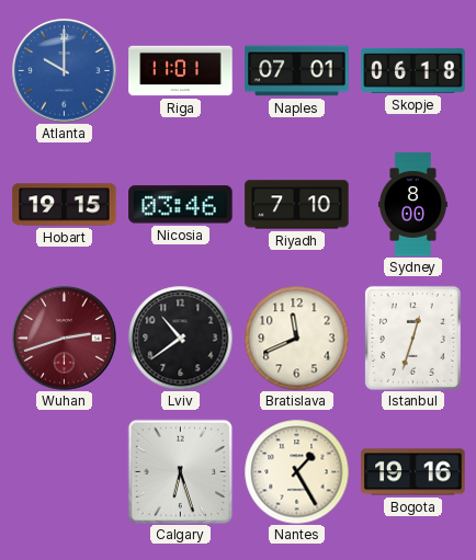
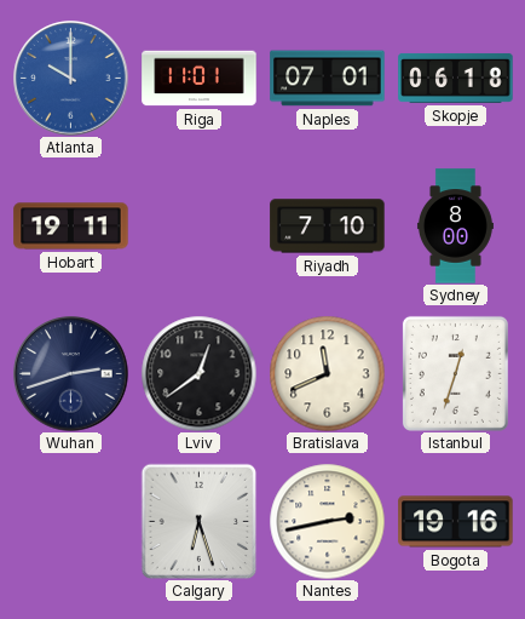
Hobart: 19:15 -> 19:11
Nicosia: 03:46 -> none
Wuhan dial: burgundy -> navy
Lviv: 10:39 -> 12:39
Nantes: 1:25 -> 2:43
